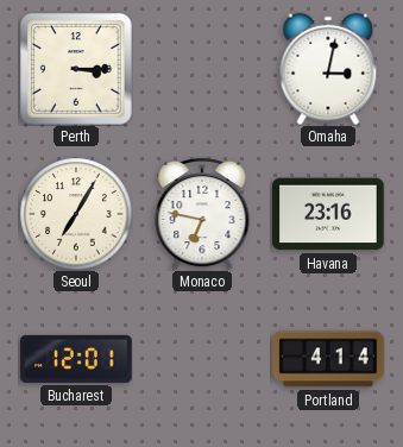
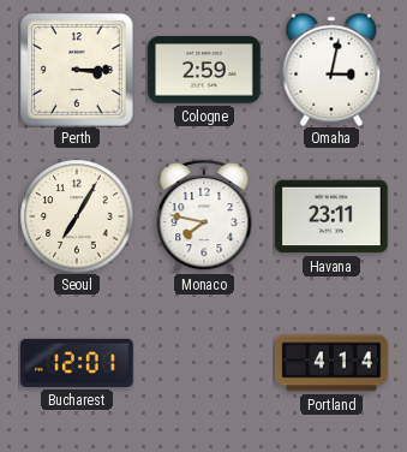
Cologne: none -> 2:59
Monaco: 6:47 -> 7:47
Havana: 23:16 -> 23:11
